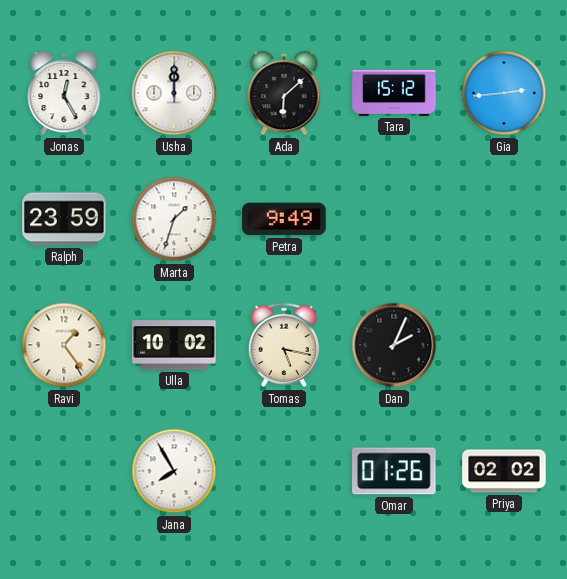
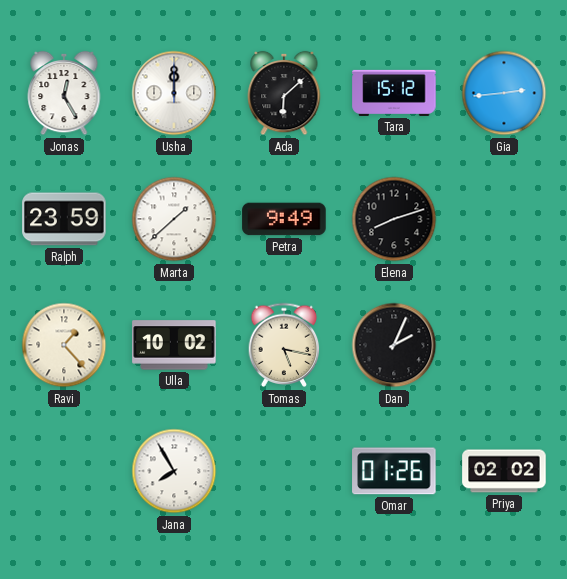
Marta: 1:33 -> 1:38
Elena: none -> 8:12
Ravi: 1:24 -> 1:23
